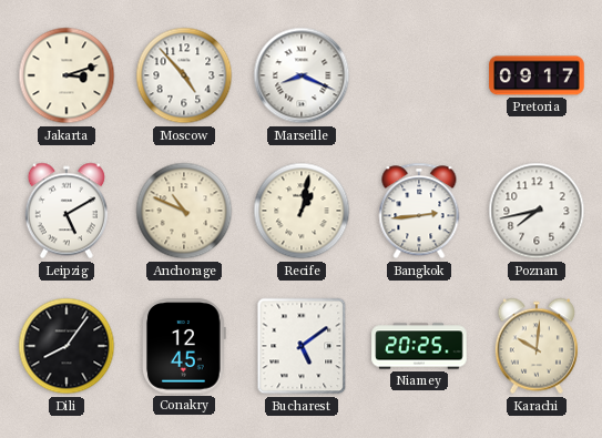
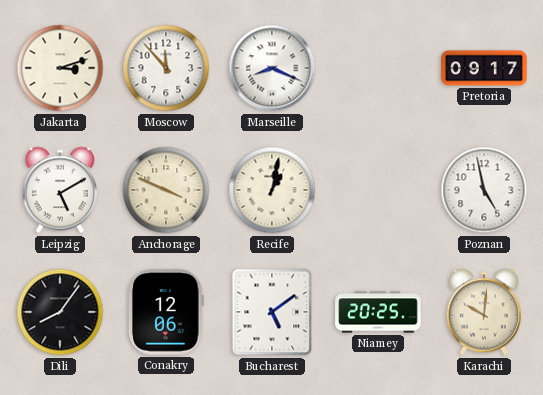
Moscow: 4:53 -> 11:53
Anchorage: 10:49 -> 3:49
Bangkok: 2:44 -> none
Poznan: 7:43 -> 4:58
Conakry: 12:45 -> 12:06
